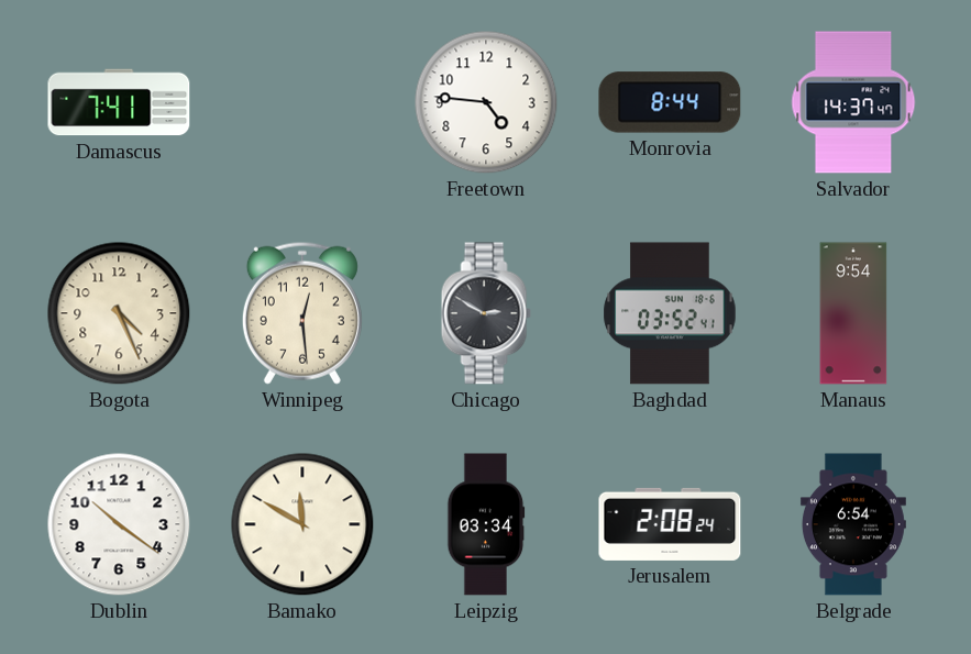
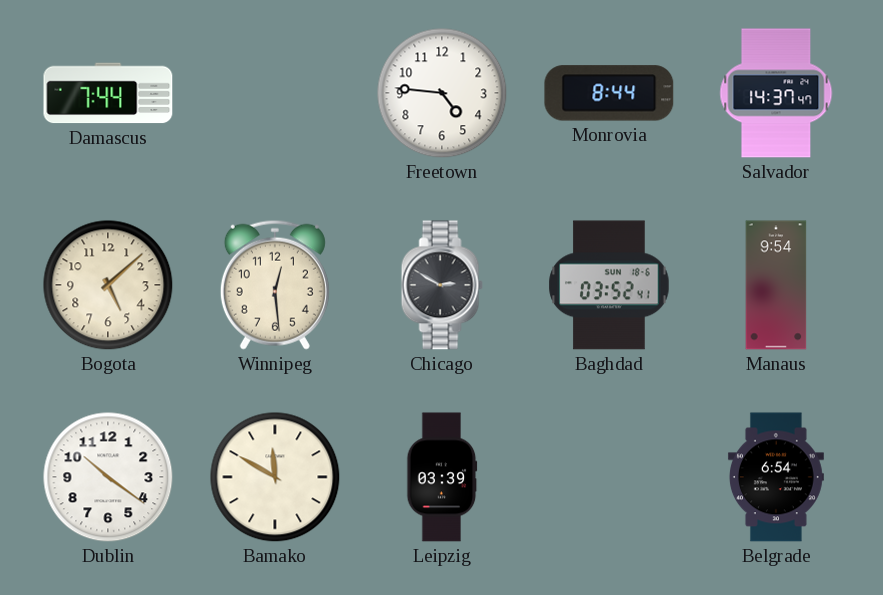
Damascus: 7:41 -> 7:44
Bogota: 4:26 -> 5:08
Leipzig: 03:34 -> 03:39
Jerusalem: 2:08 -> none
